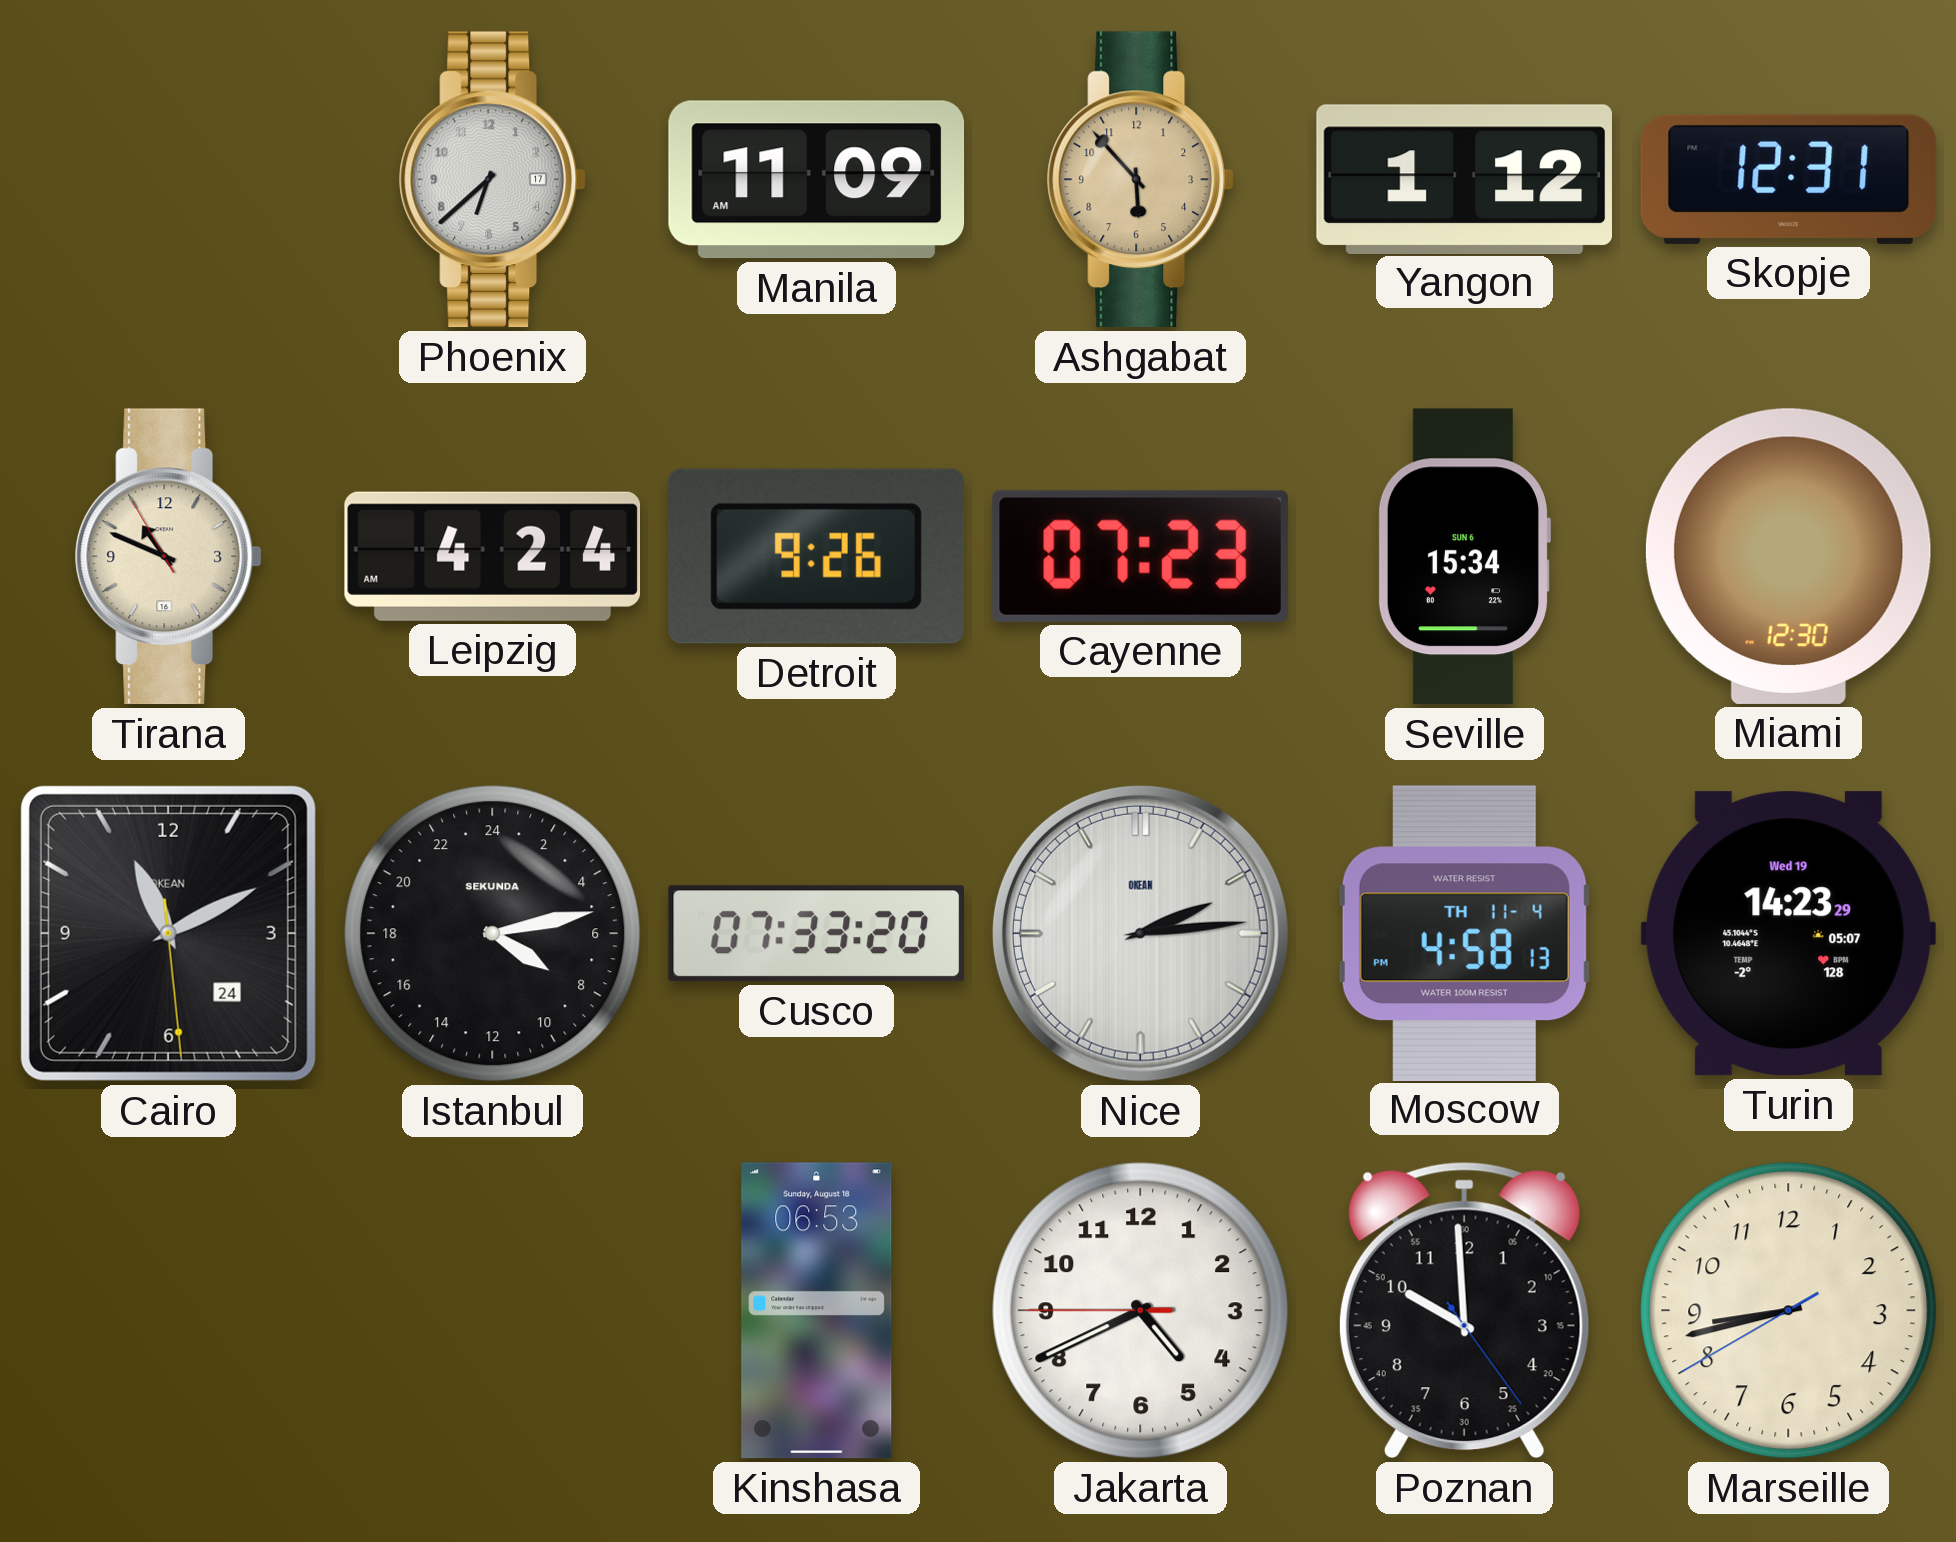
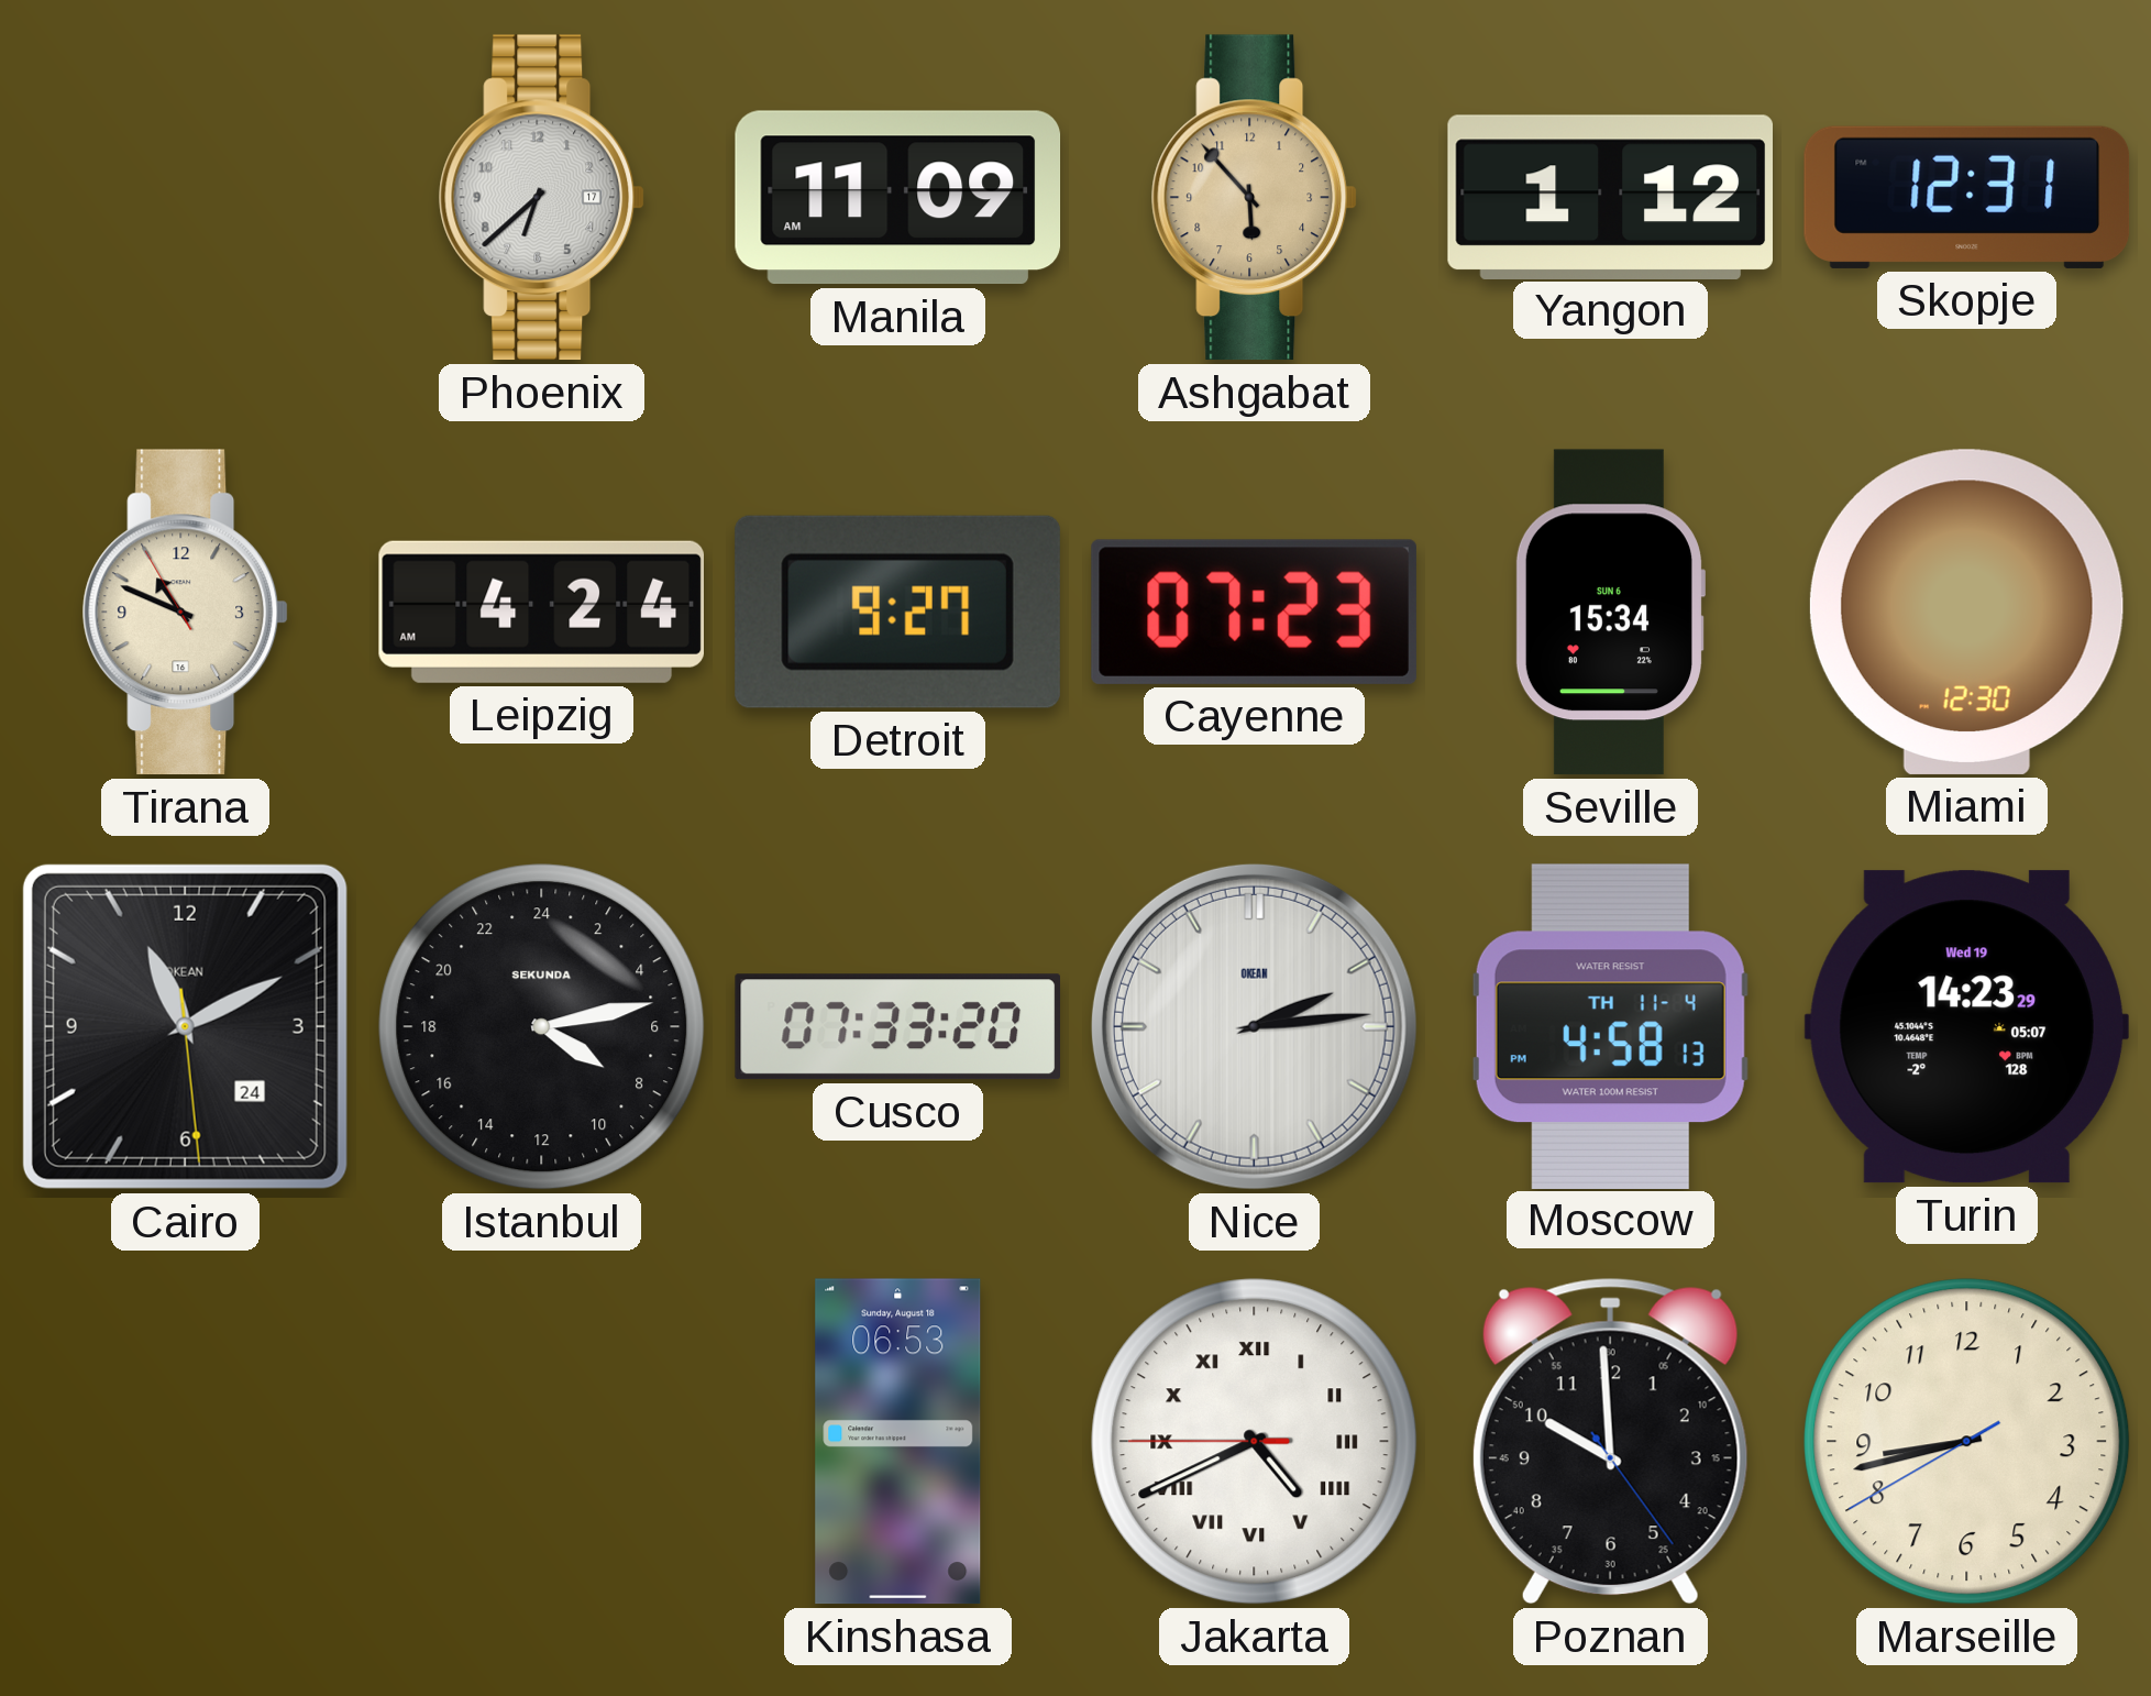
Detroit: 9:26 -> 9:27
Jakarta numerals: Arabic -> Roman
